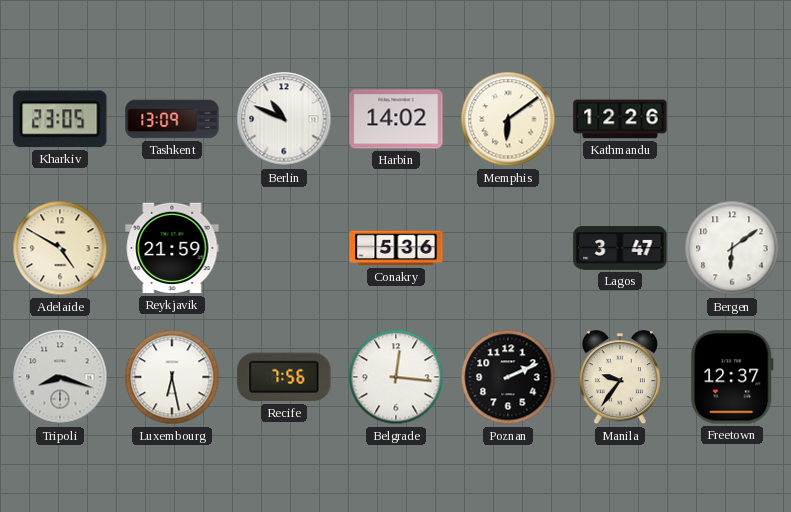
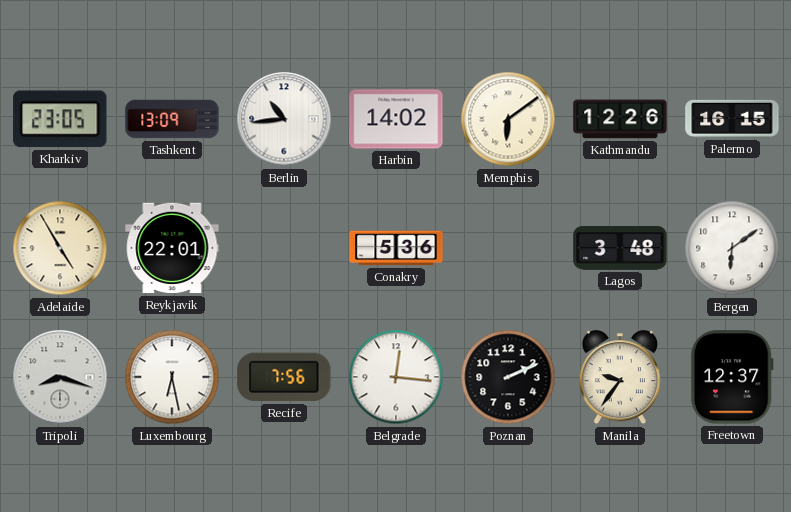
Berlin: 10:49 -> 10:44
Palermo: none -> 16:15
Adelaide: 4:50 -> 4:55
Reykjavik: 21:59 -> 22:01
Lagos: 3:47 -> 3:48
